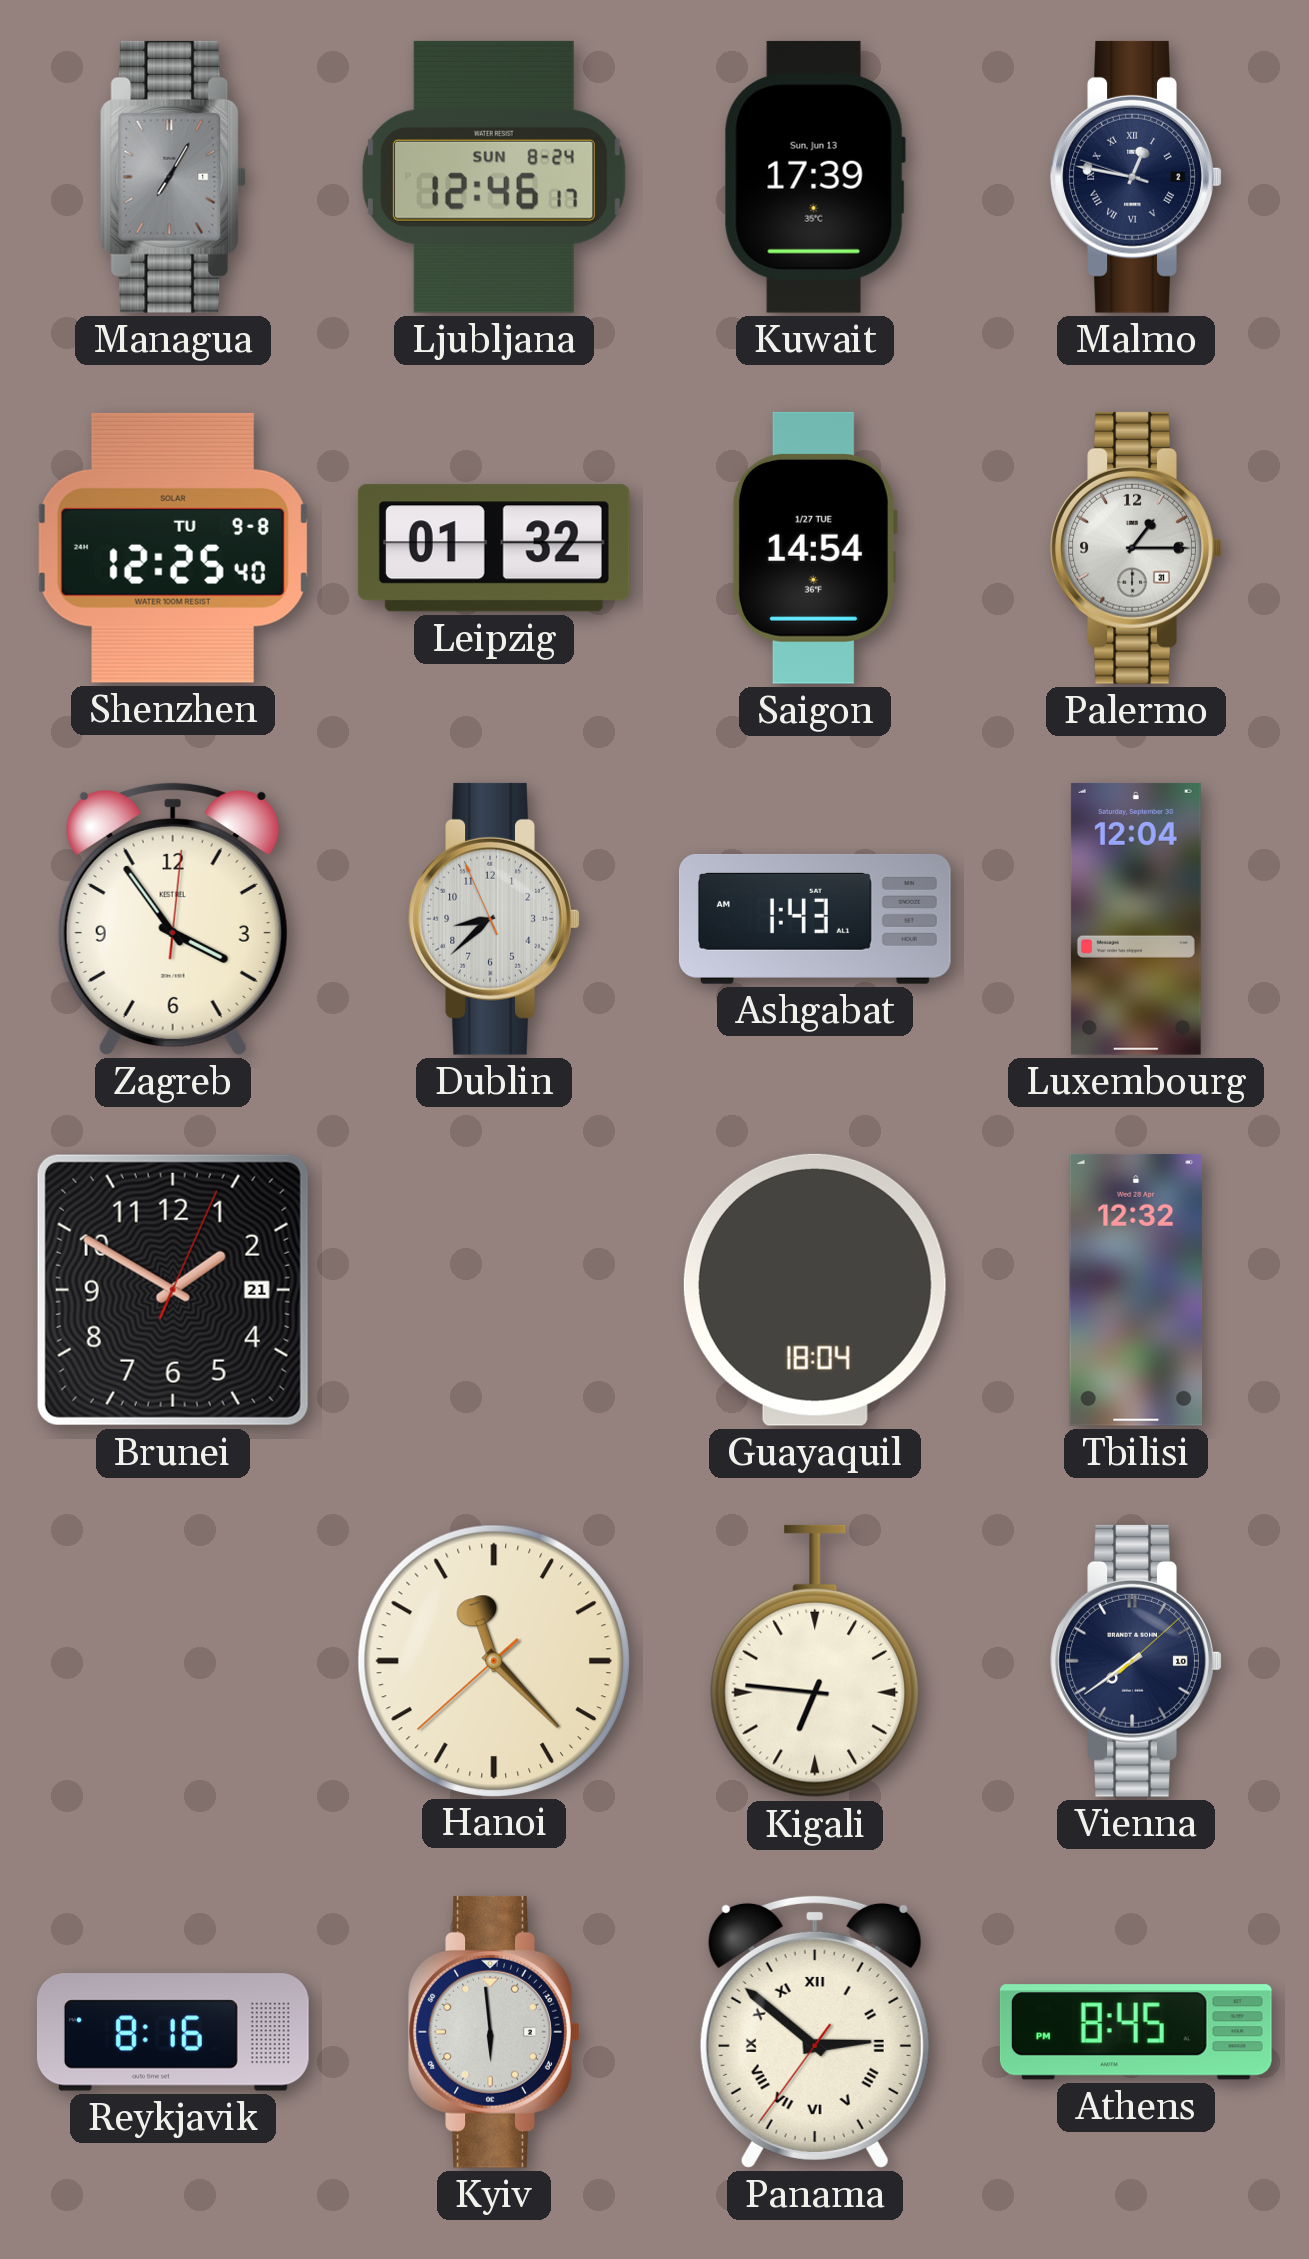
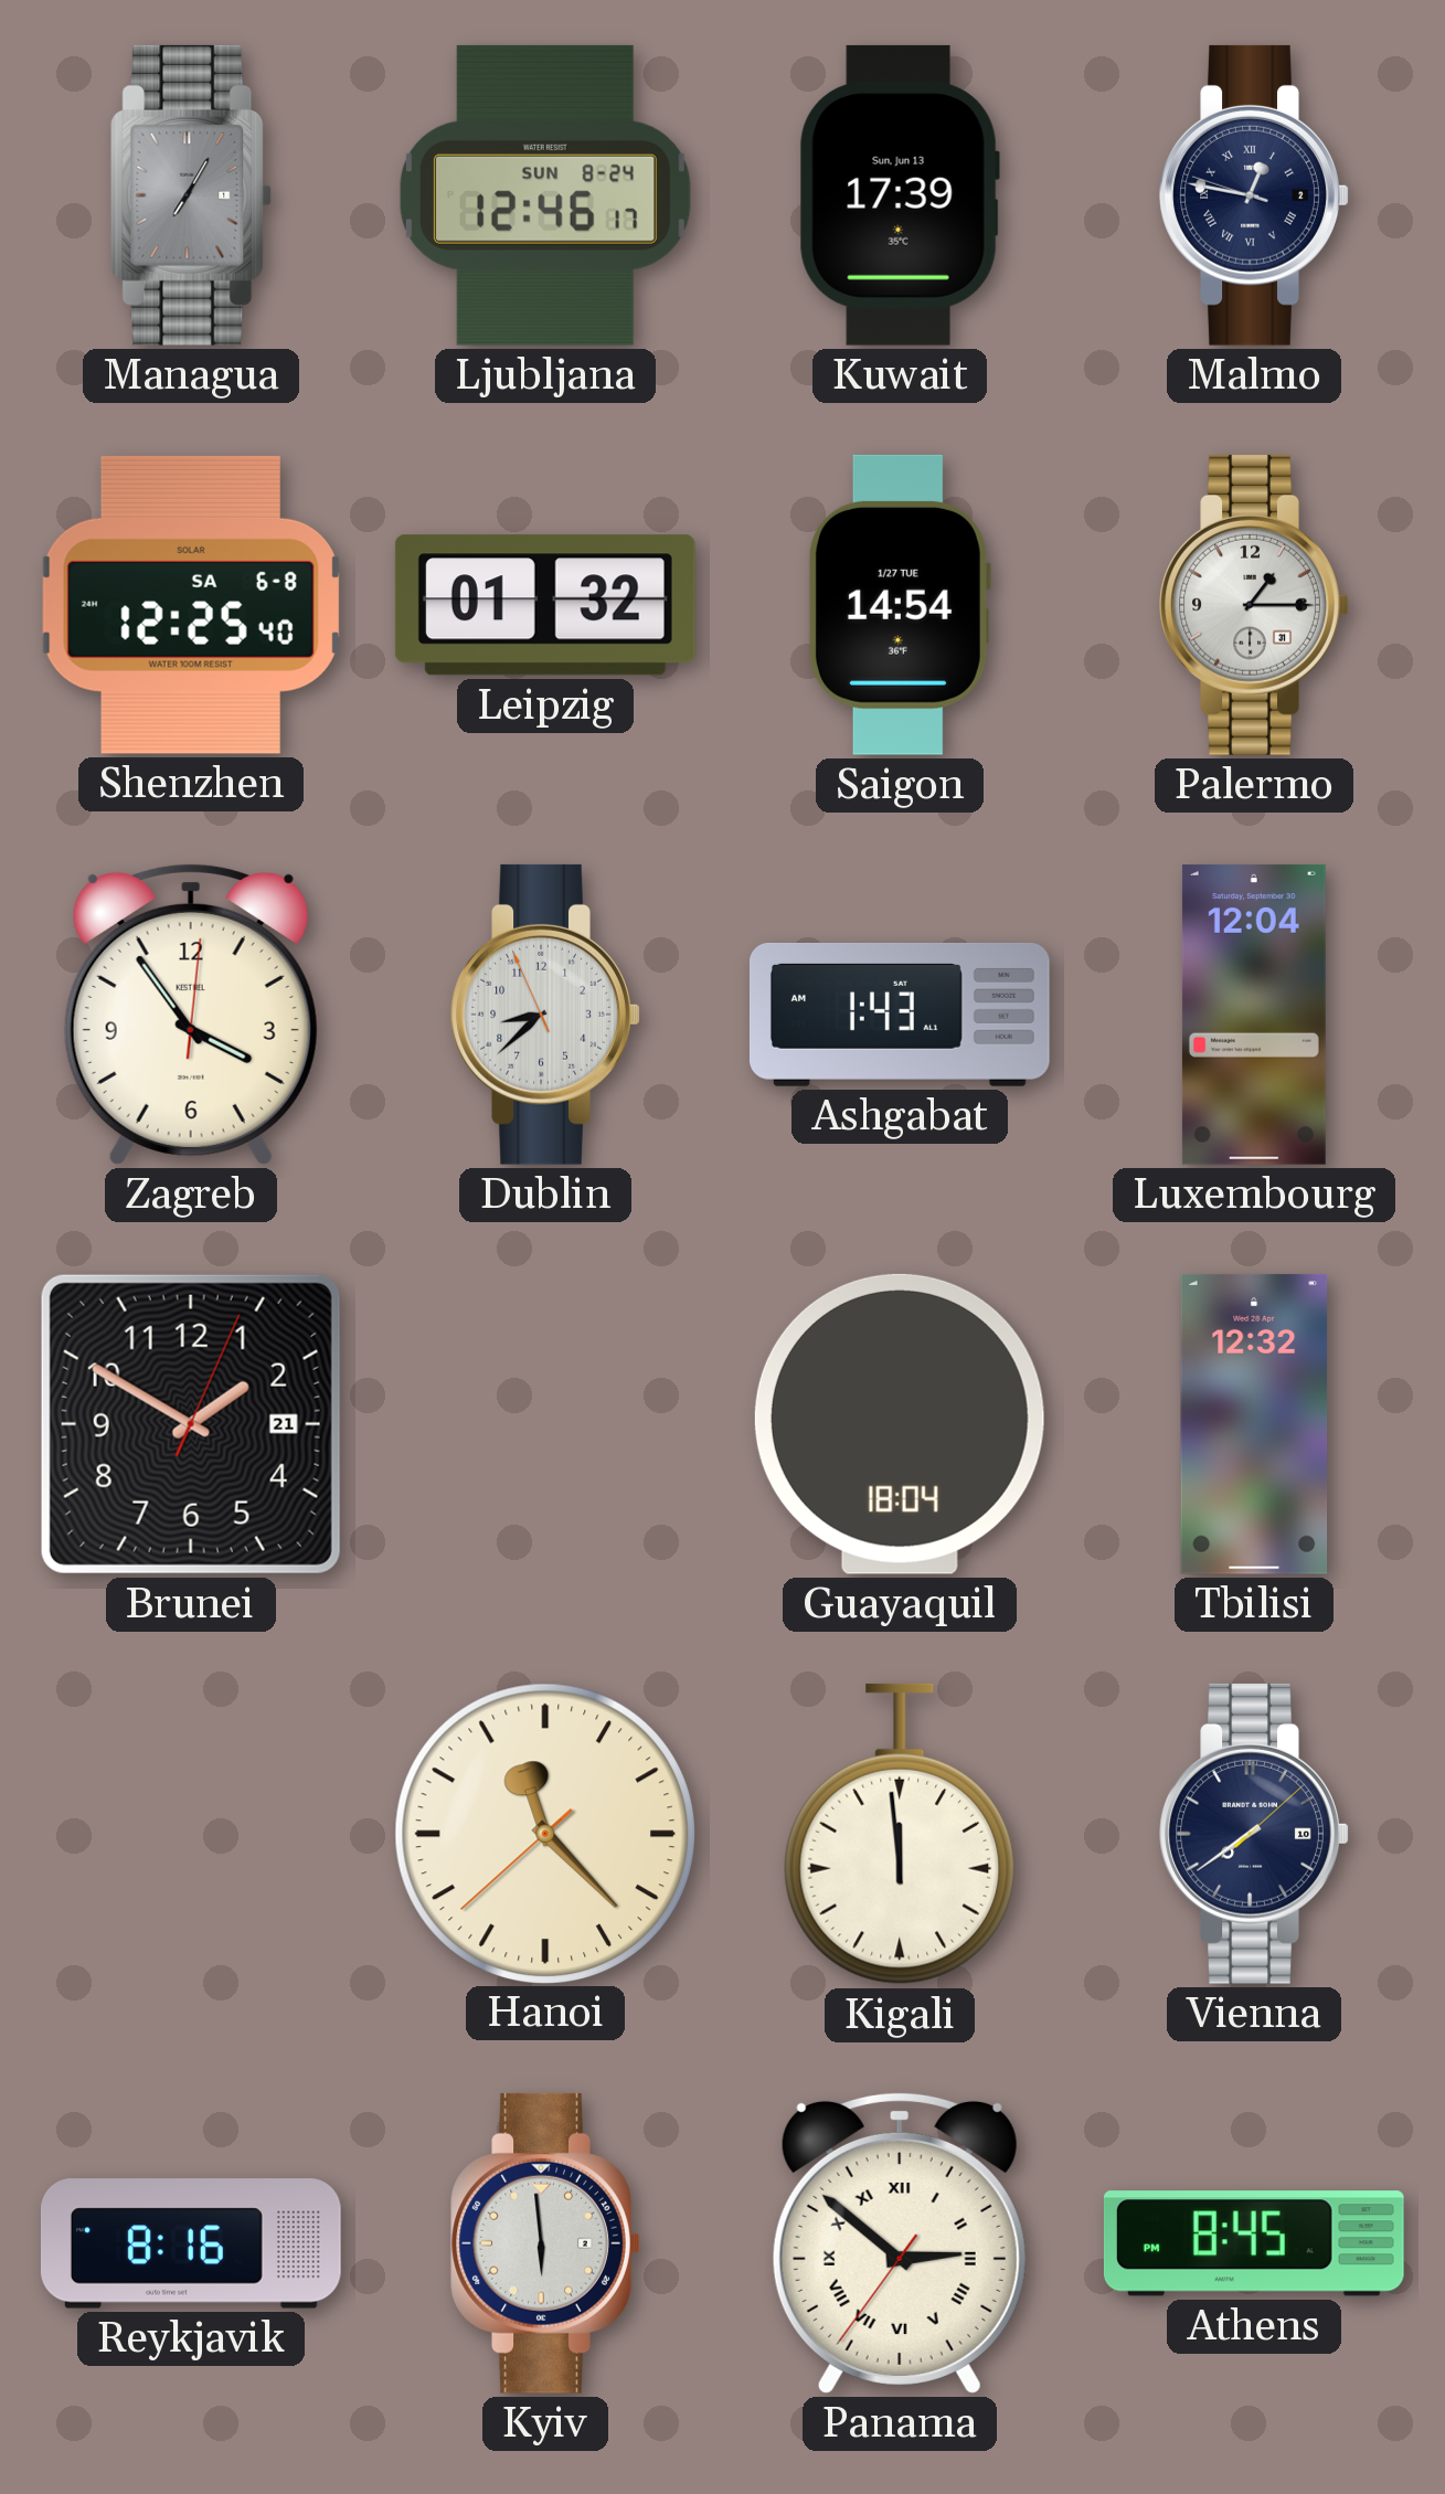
Shenzhen date: TU 9-8 -> SA 6-8
Kigali: 6:46 -> 11:59
